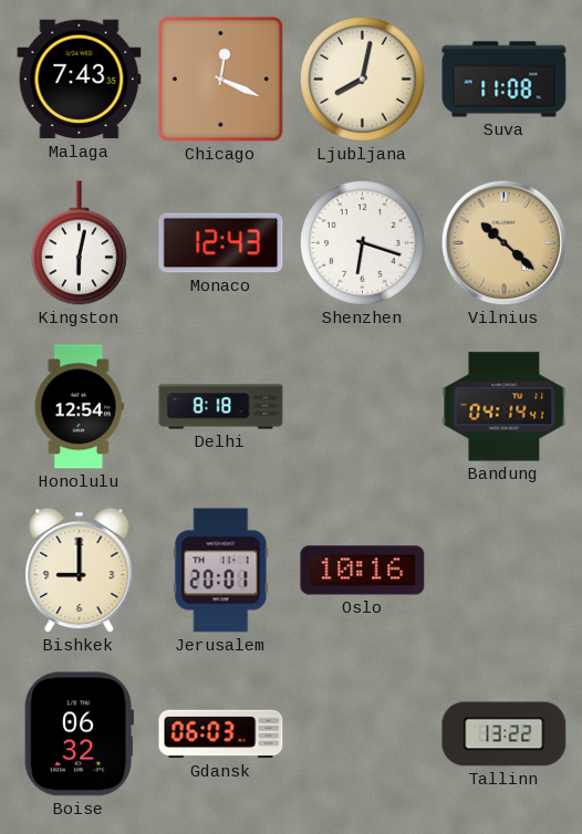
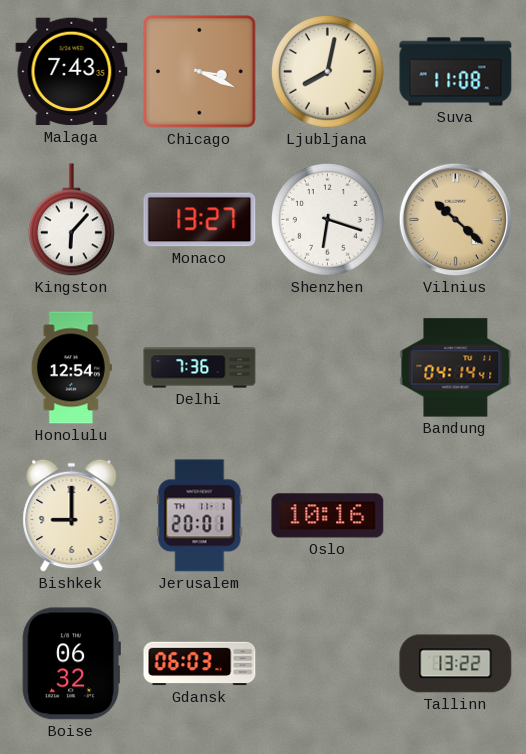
Chicago: 12:19 -> 3:19
Kingston: 6:02 -> 6:07
Monaco: 12:43 -> 13:27
Delhi: 8:18 -> 7:36
